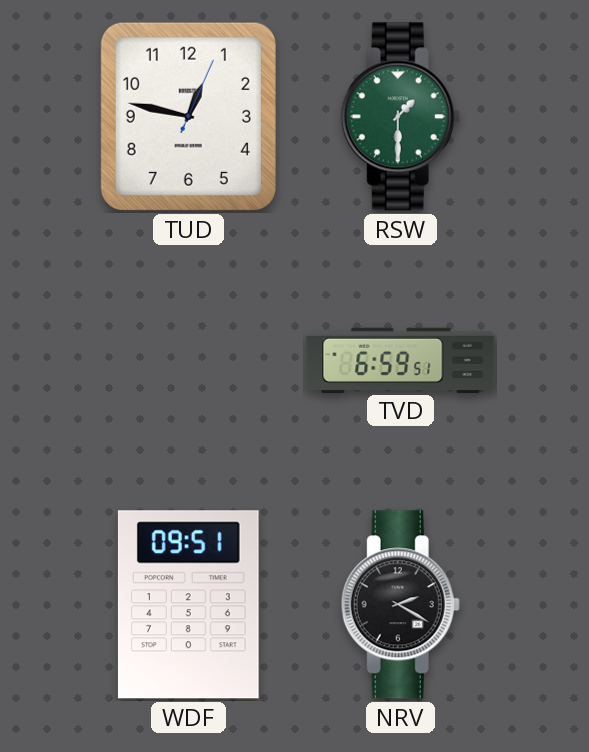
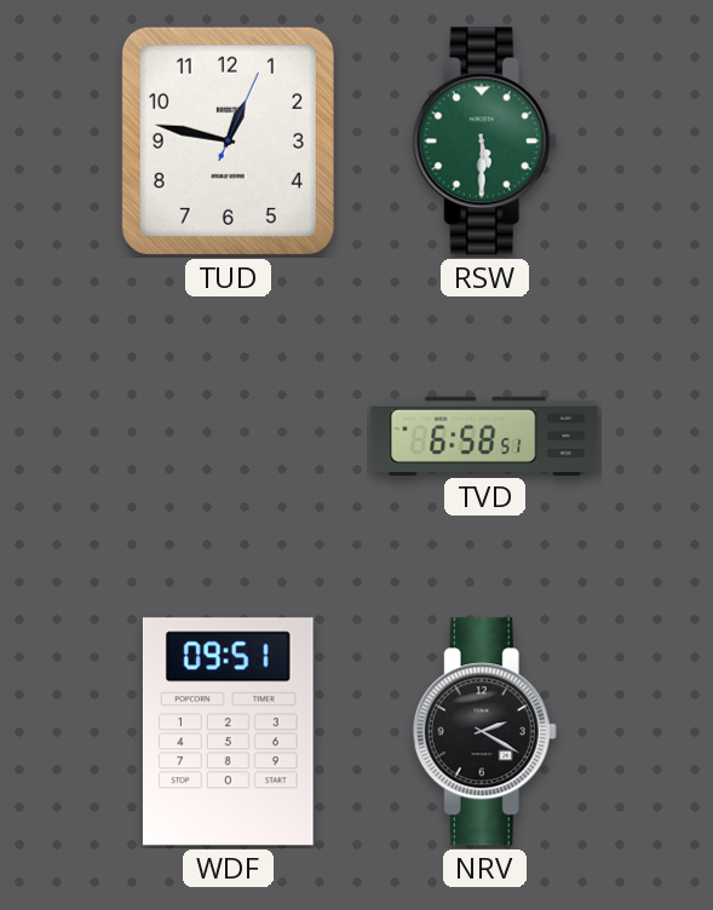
RSW: 1:30 -> 5:30
TVD: 6:59 -> 6:58
